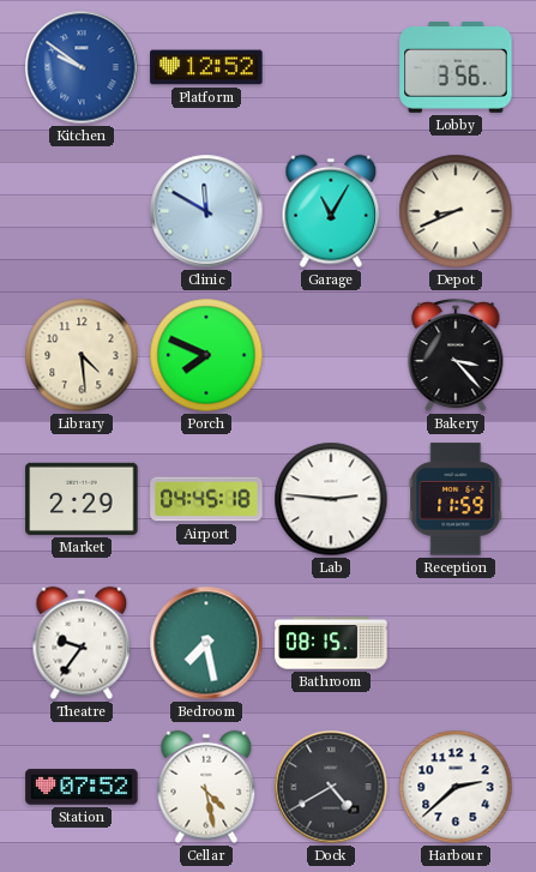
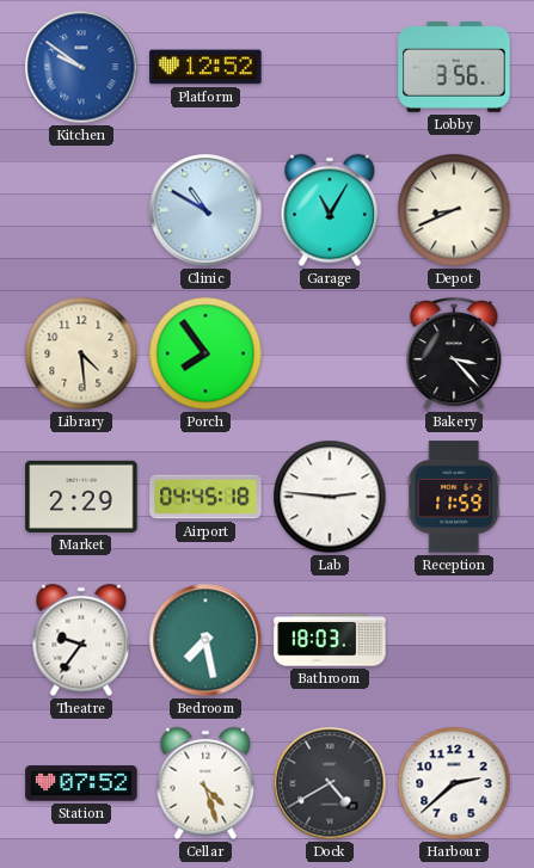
Clinic: 11:50 -> 10:50
Porch: 7:49 -> 7:54
Bathroom: 08:15 -> 18:03
Cellar: 4:28 -> 4:27
